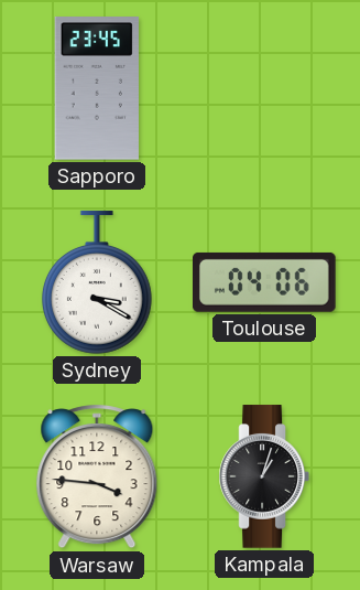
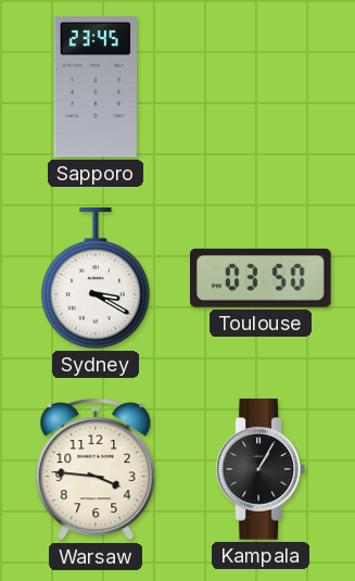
Toulouse: 04:06 -> 03:50
Kampala: 1:03 -> 1:05
